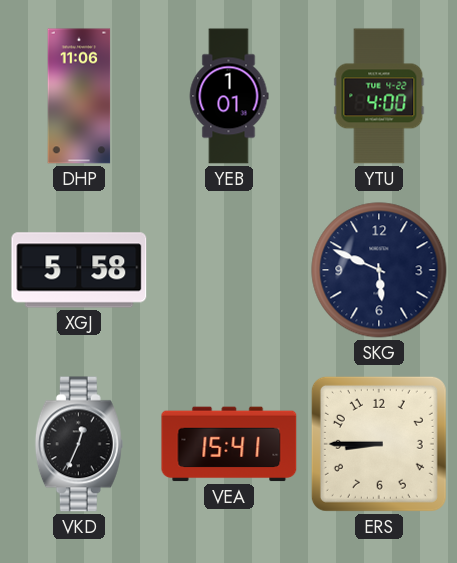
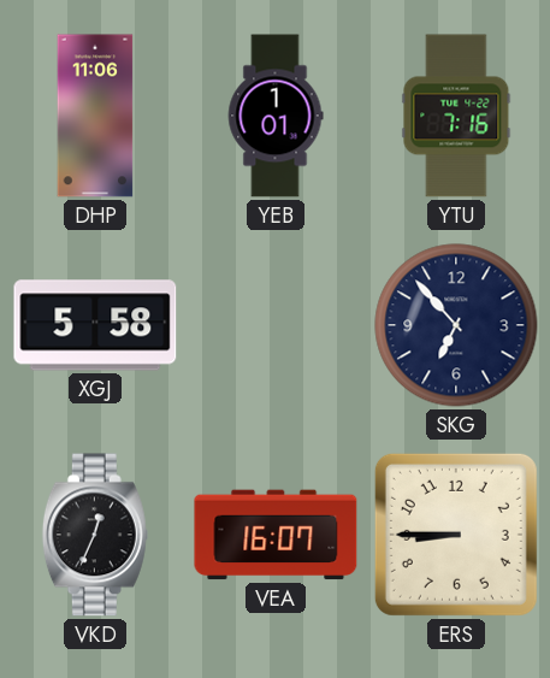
YTU: 4:00 -> 7:16
SKG: 5:49 -> 6:53
VEA: 15:41 -> 16:07
